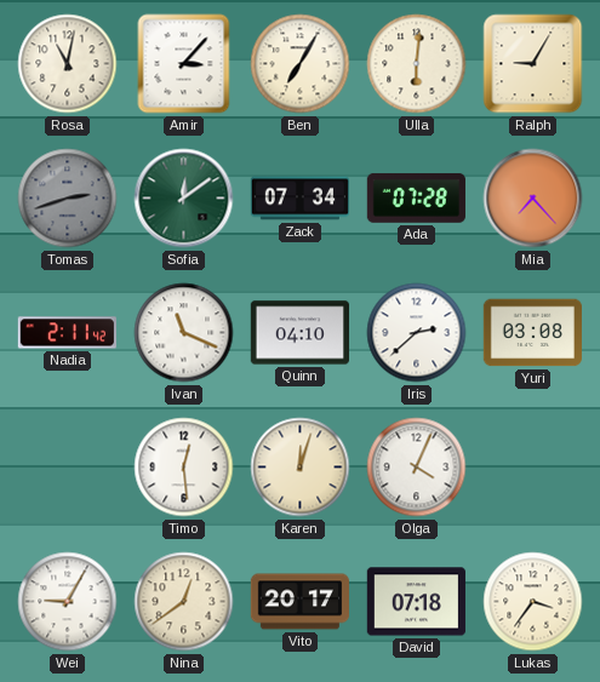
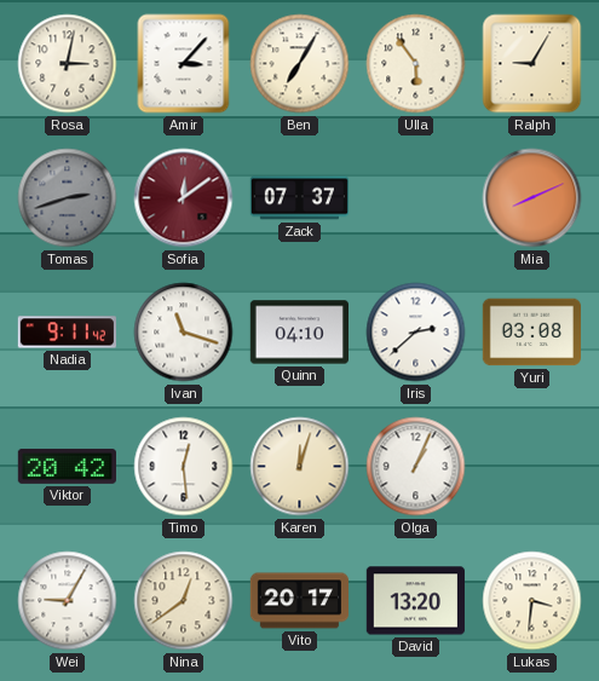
Rosa: 11:02 -> 3:02
Ulla: 6:01 -> 5:54
Sofia dial: green -> burgundy
Zack: 07:34 -> 07:37
Ada: 07:28 -> none
Mia: 7:23 -> 8:11
Nadia: 2:11 -> 9:11
Ivan: 11:19 -> 11:18
Viktor: none -> 20:42
Olga: 4:04 -> 1:04
David: 07:18 -> 13:20
Lukas: 3:36 -> 3:31
